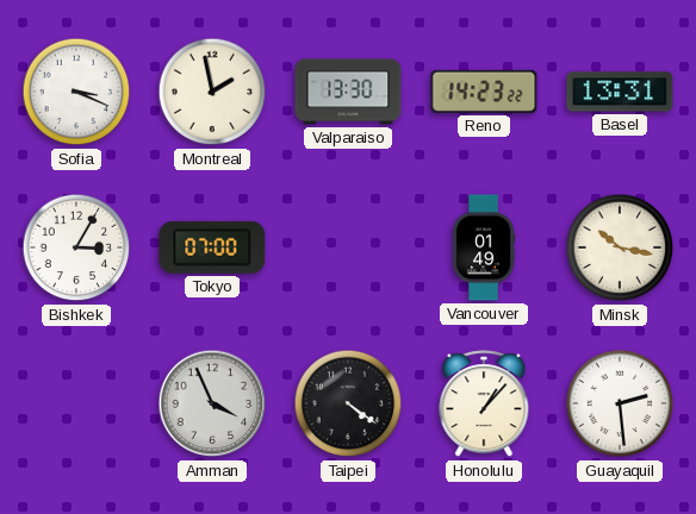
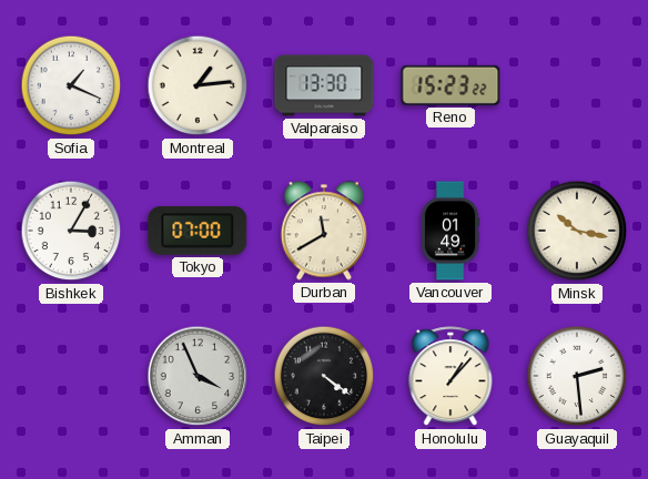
Sofia: 3:19 -> 1:19
Montreal: 1:58 -> 1:14
Reno: 14:23 -> 15:23
Basel: 13:31 -> none
Durban: none -> 11:40
